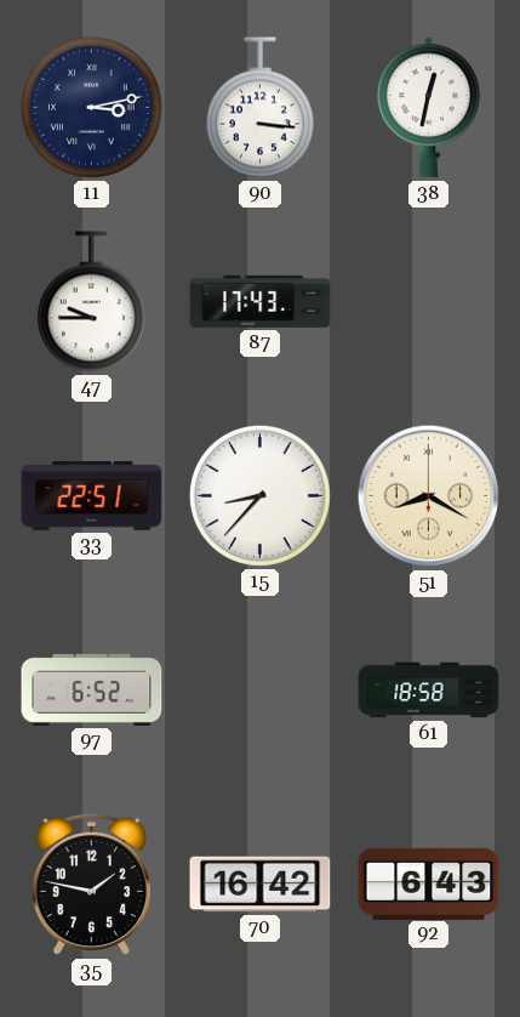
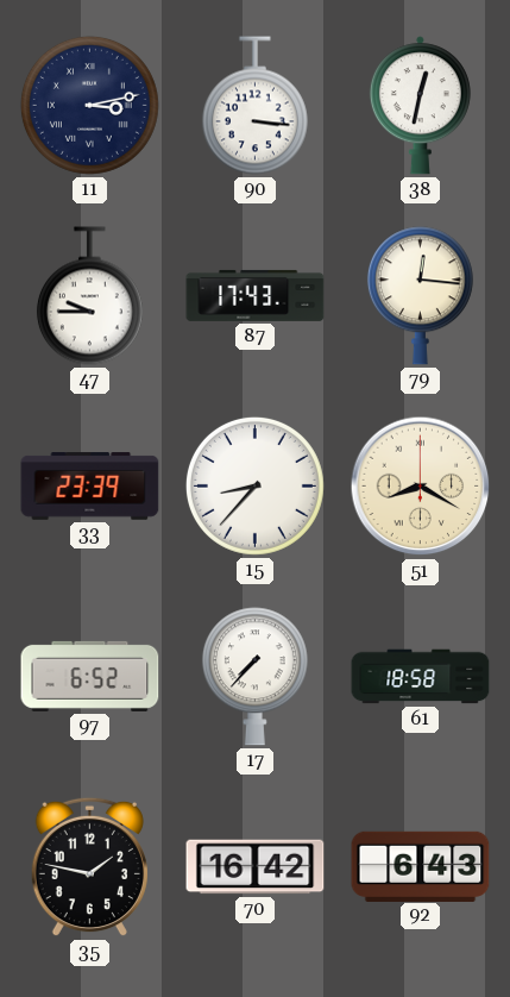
79: none -> 12:16
33: 22:51 -> 23:39
17: none -> 7:37
